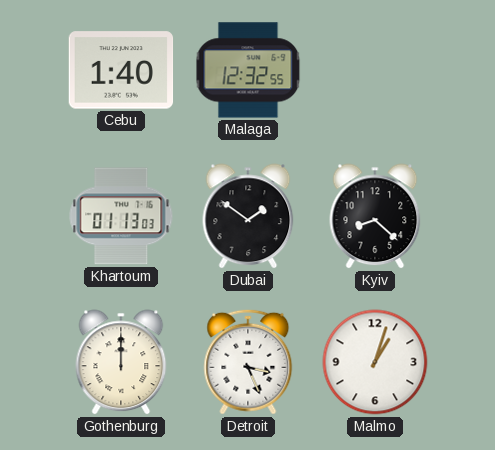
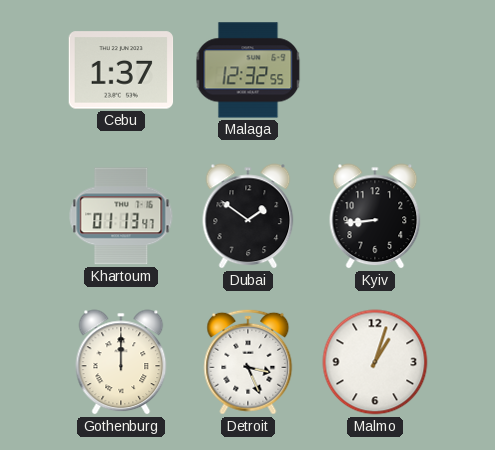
Cebu: 1:40 -> 1:37
Khartoum: 01:13:03 -> 01:13:47
Kyiv: 8:22 -> 8:44
